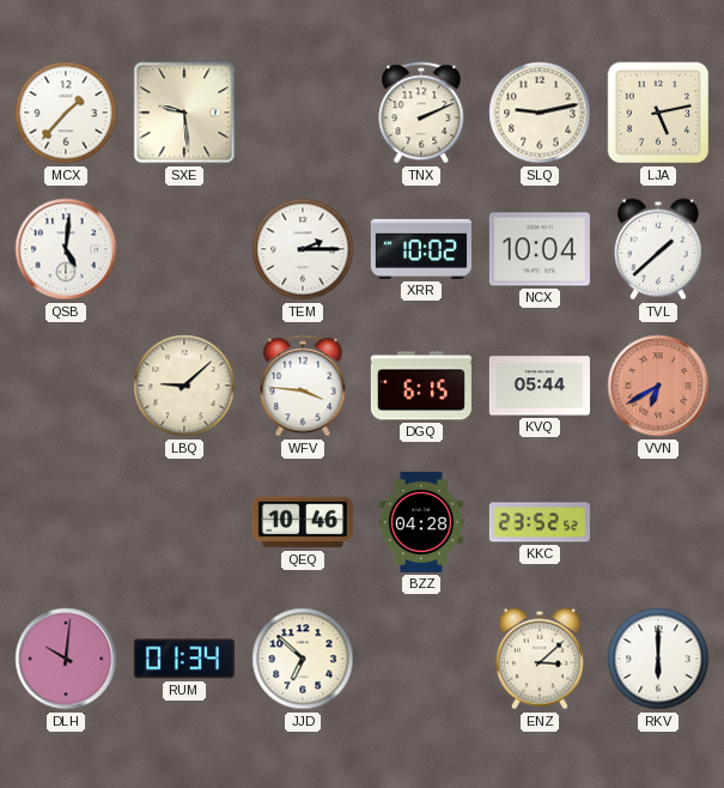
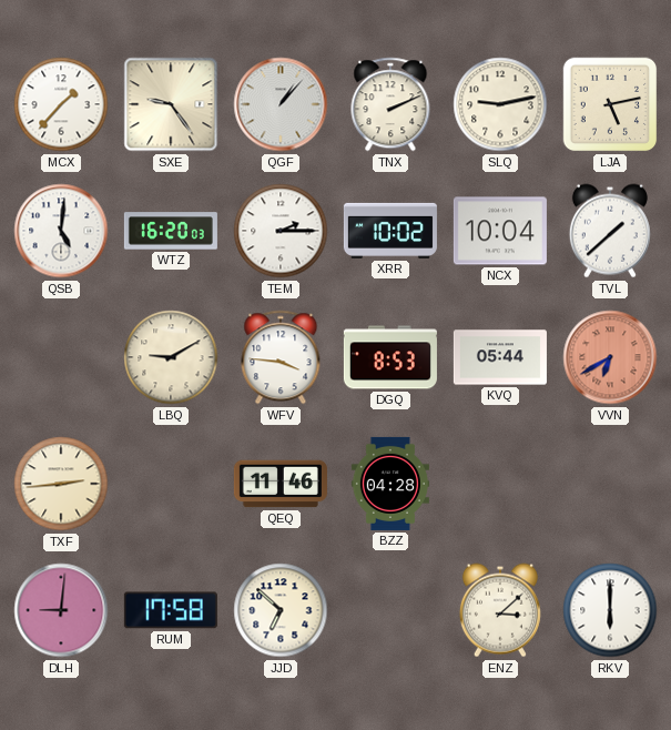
SXE: 9:29 -> 9:24
QGF: none -> 1:07
WTZ: none -> 16:20
LBQ: 9:08 -> 9:10
DGQ: 6:15 -> 8:53
TXF: none -> 2:44
QEQ: 10:46 -> 11:46
KKC: 23:52 -> none
DLH: 10:01 -> 9:01
RUM: 01:34 -> 17:58
